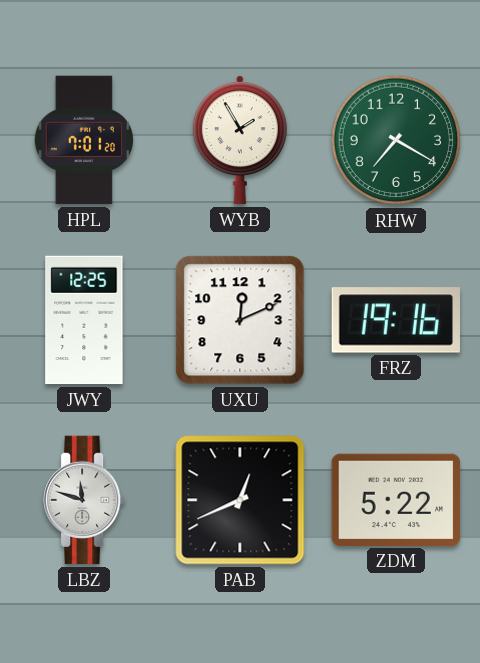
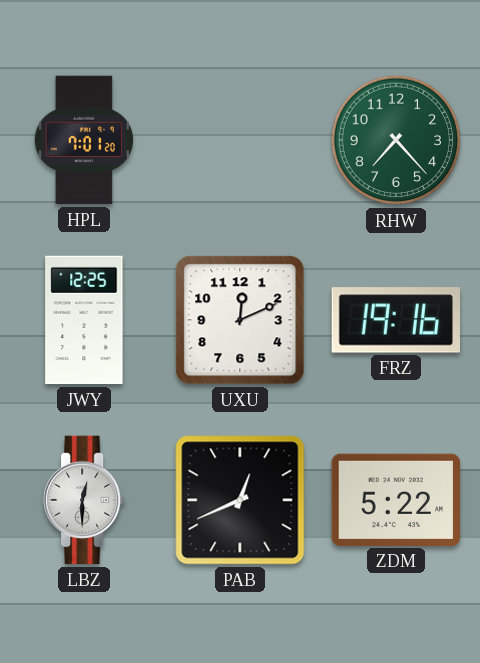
WYB: 1:55 -> none
RHW: 7:20 -> 7:23
LBZ: 11:48 -> 12:30
